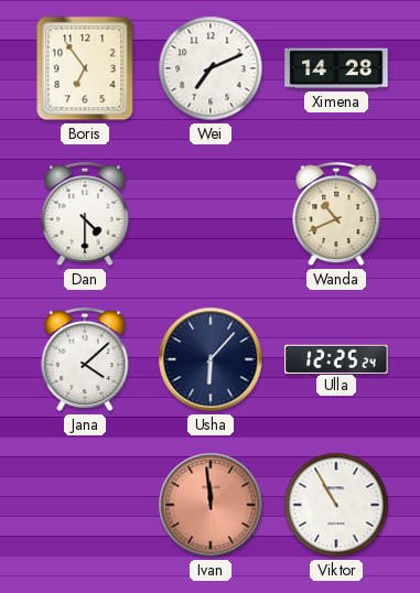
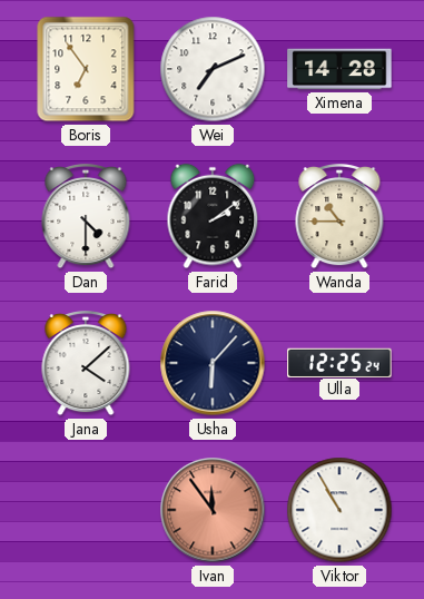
Farid: none -> 2:09
Wanda: 10:41 -> 10:45
Ivan: 11:59 -> 11:54
